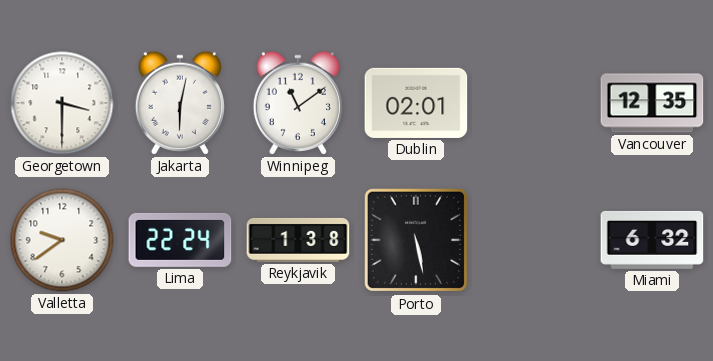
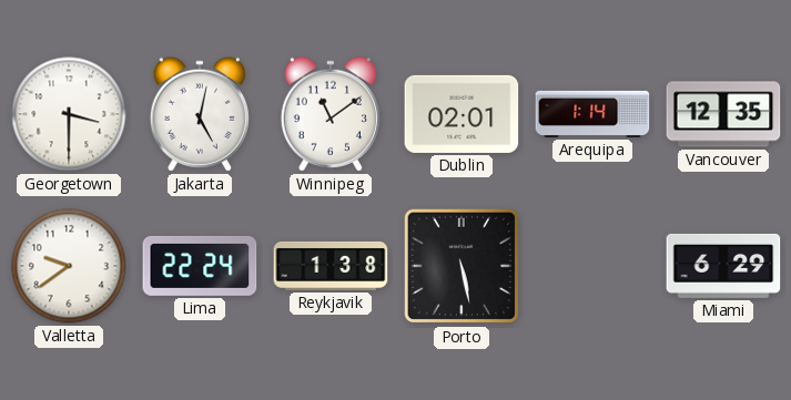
Jakarta: 6:02 -> 5:02
Arequipa: none -> 1:14
Miami: 6:32 -> 6:29
